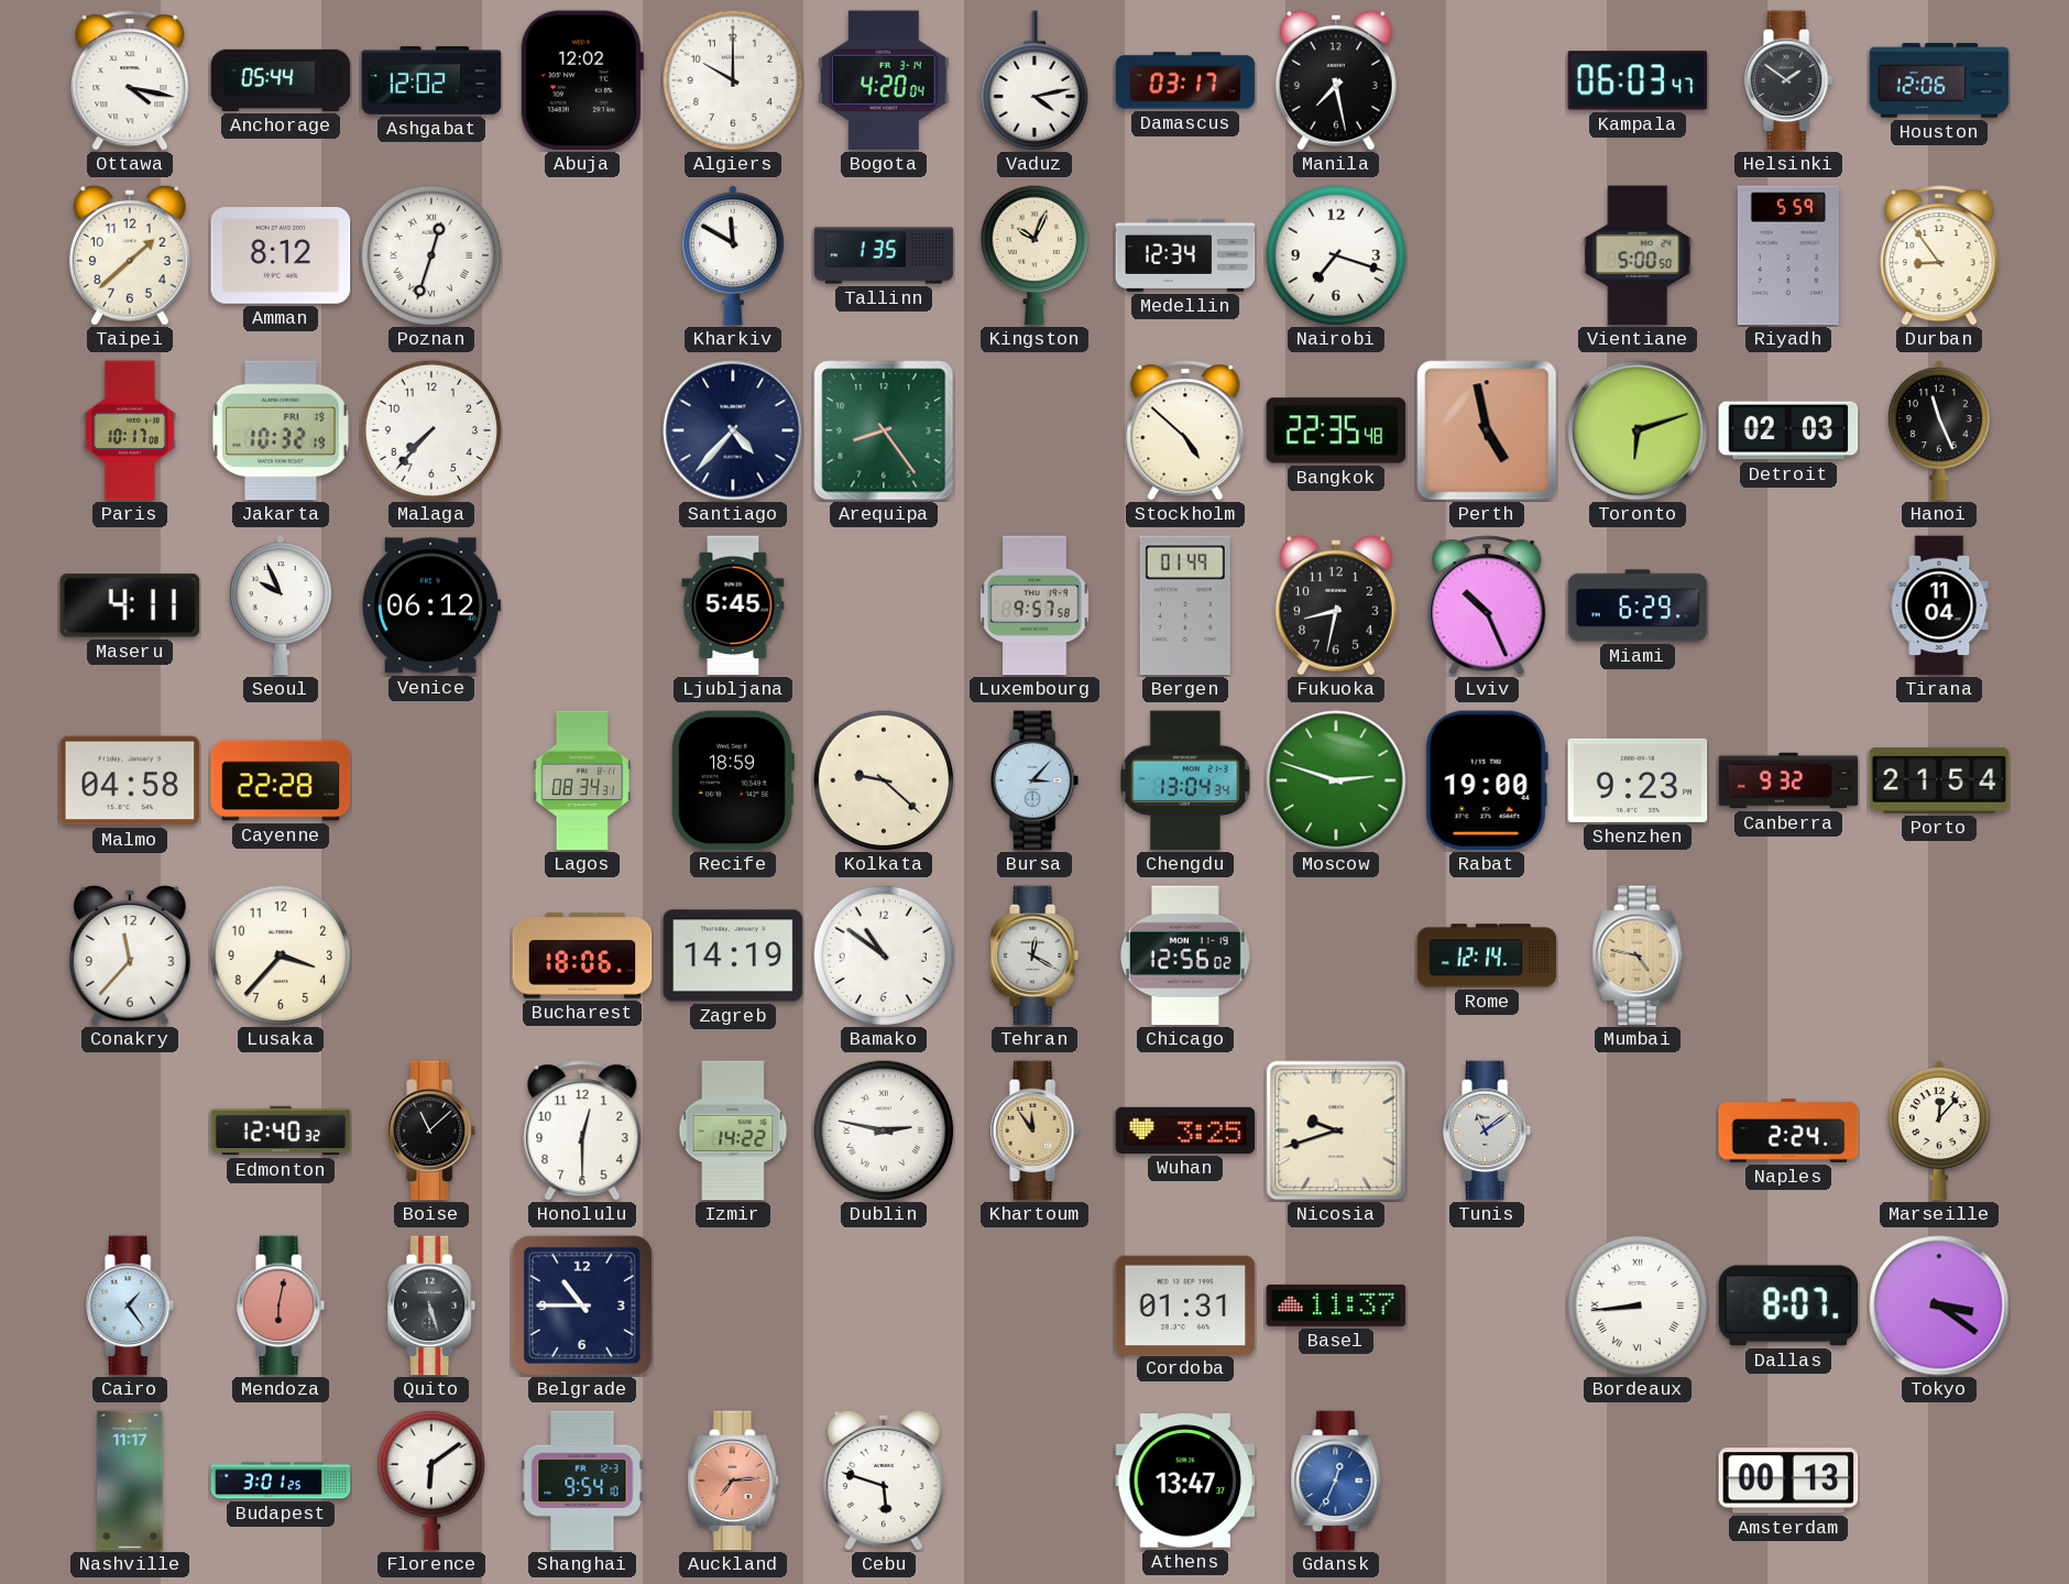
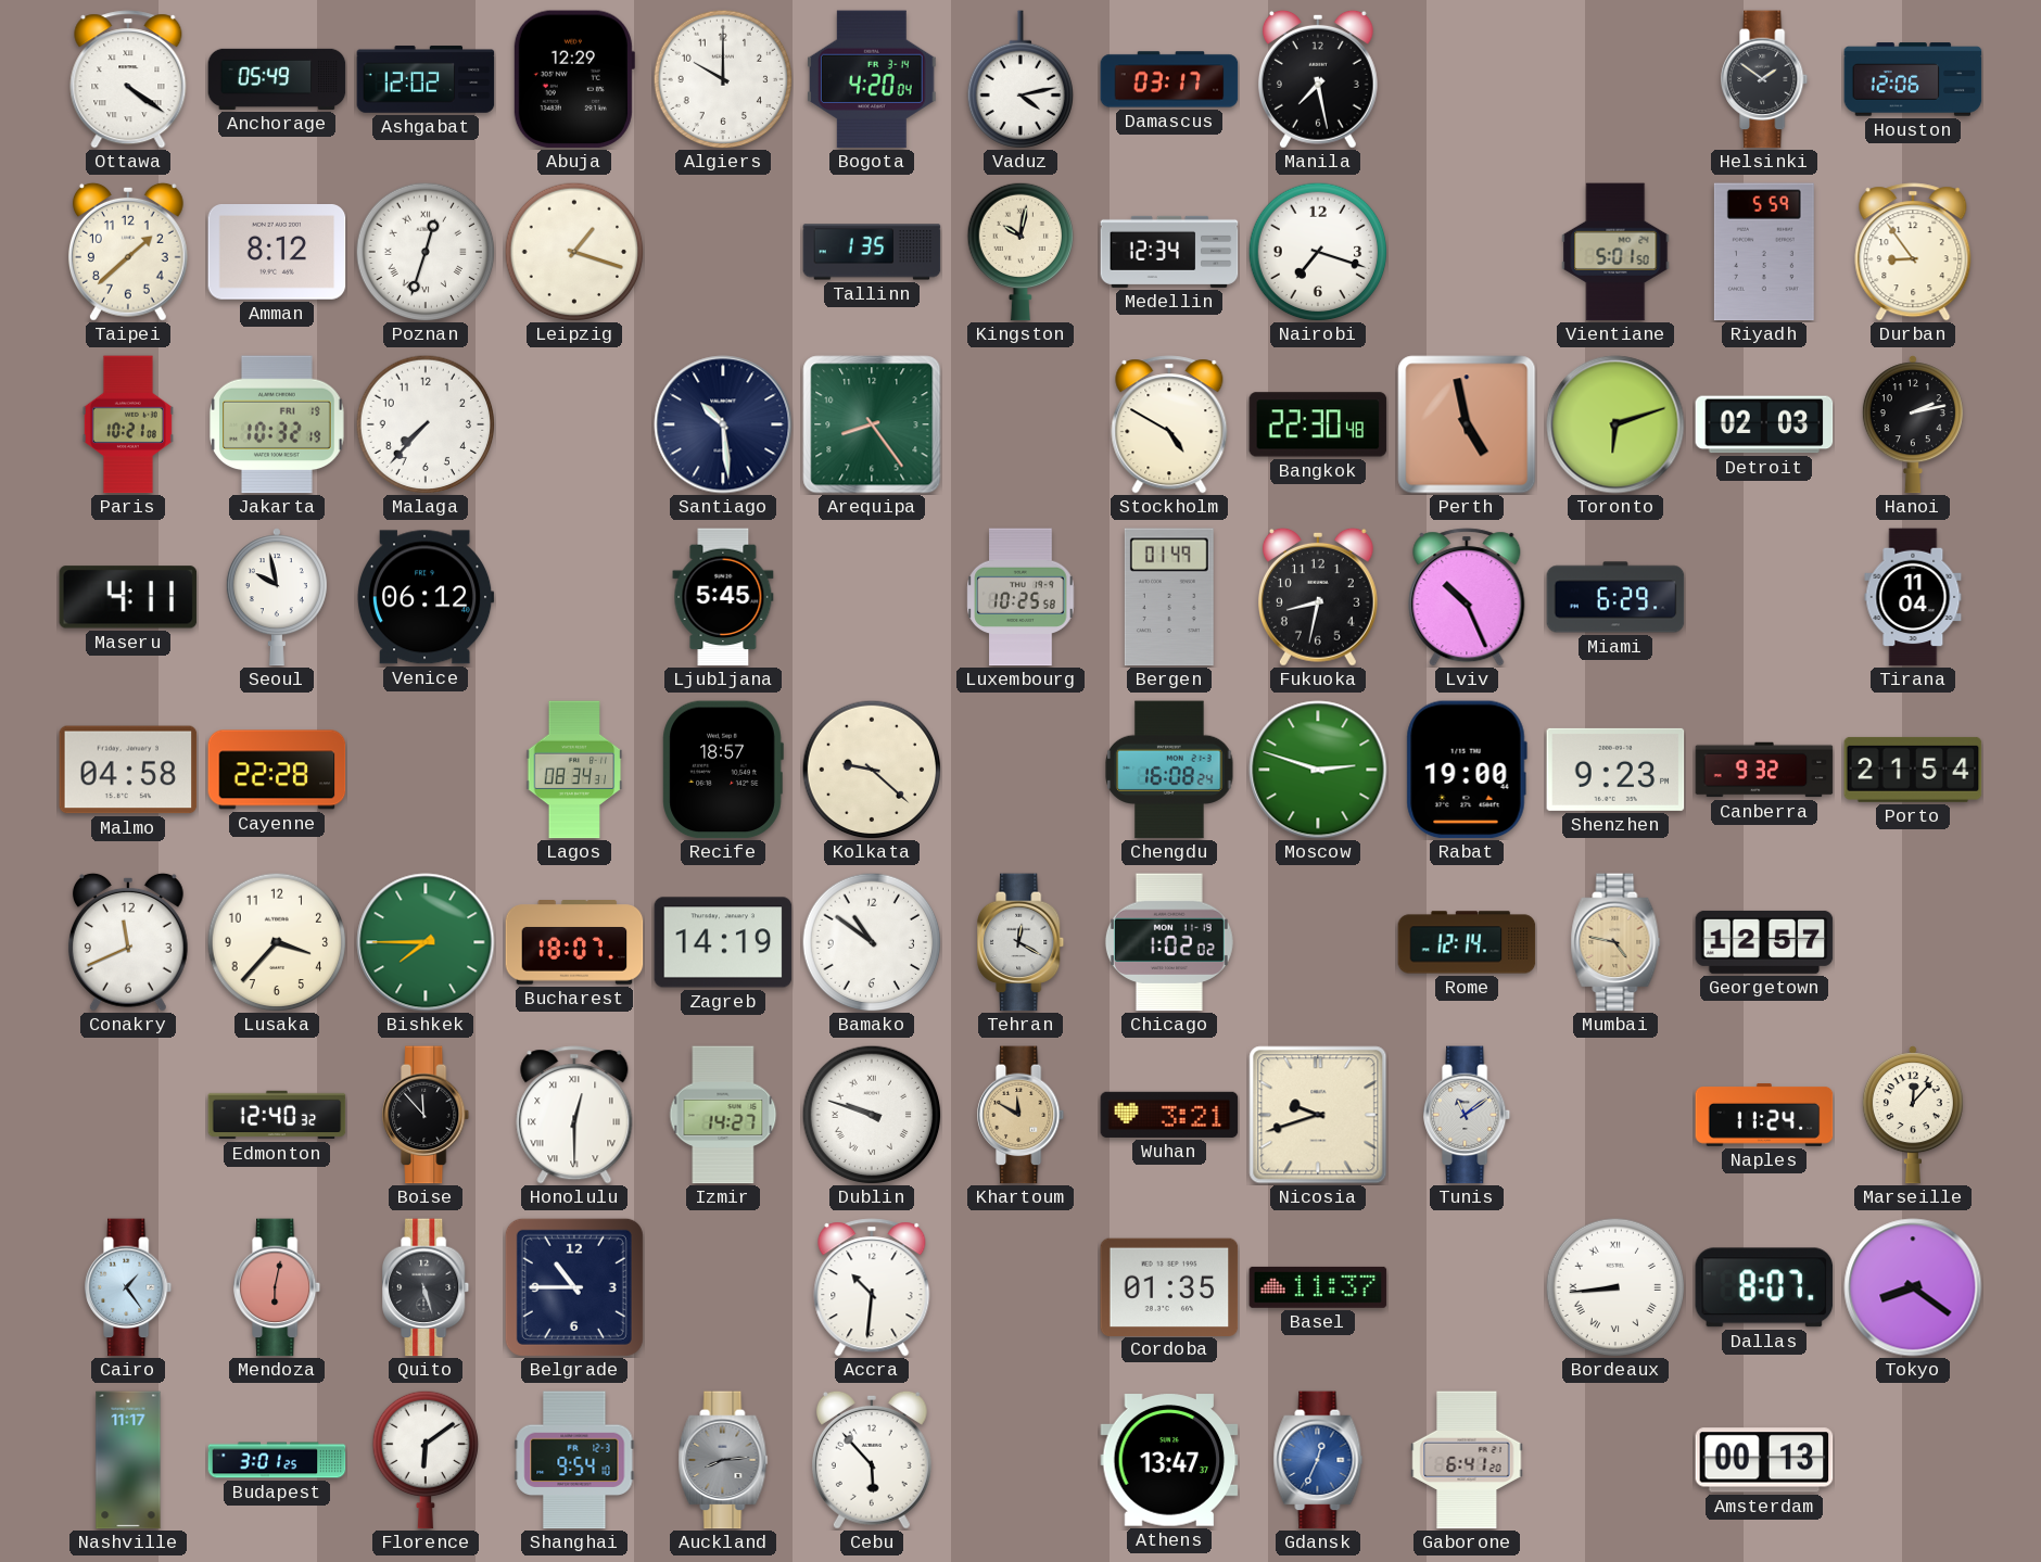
Ottawa: 4:17 -> 4:21
Anchorage: 05:44 -> 05:49
Abuja: 12:02 -> 12:29
Kampala: 06:03 -> none
Leipzig: none -> 1:18
Kharkiv: 11:50 -> none
Kingston: 10:04 -> 10:02
Vientiane: 5:00 -> 5:01
Paris: 10:17 -> 10:21
Santiago: 4:37 -> 10:29
Stockholm: 4:52 -> 4:50
Bangkok: 22:35 -> 22:30
Hanoi: 11:26 -> 2:13
Seoul: 9:56 -> 9:58
Luxembourg: 9:57 -> 10:25
Recife: 18:59 -> 18:57
Bursa: 3:07 -> none
Chengdu: 13:04 -> 16:08
Conakry: 11:37 -> 11:41
Bishkek: none -> 7:45
Bucharest: 18:06 -> 18:07
Chicago: 12:56 -> 1:02
Georgetown: none -> 12:57
Boise: 11:08 -> 11:53
Honolulu numerals: Arabic -> Roman
Izmir: 14:22 -> 14:27
Dublin: 2:47 -> 9:48
Khartoum: 11:54 -> 11:50
Wuhan: 3:25 -> 3:21
Naples: 2:24 -> 11:24
Accra: none -> 10:31
Cordoba: 01:31 -> 01:35
Tokyo: 3:21 -> 8:21
Auckland: 7:14 -> 8:14
Auckland dial: salmon -> grey
Cebu: 5:48 -> 5:53
Gaborone: none -> 6:41
